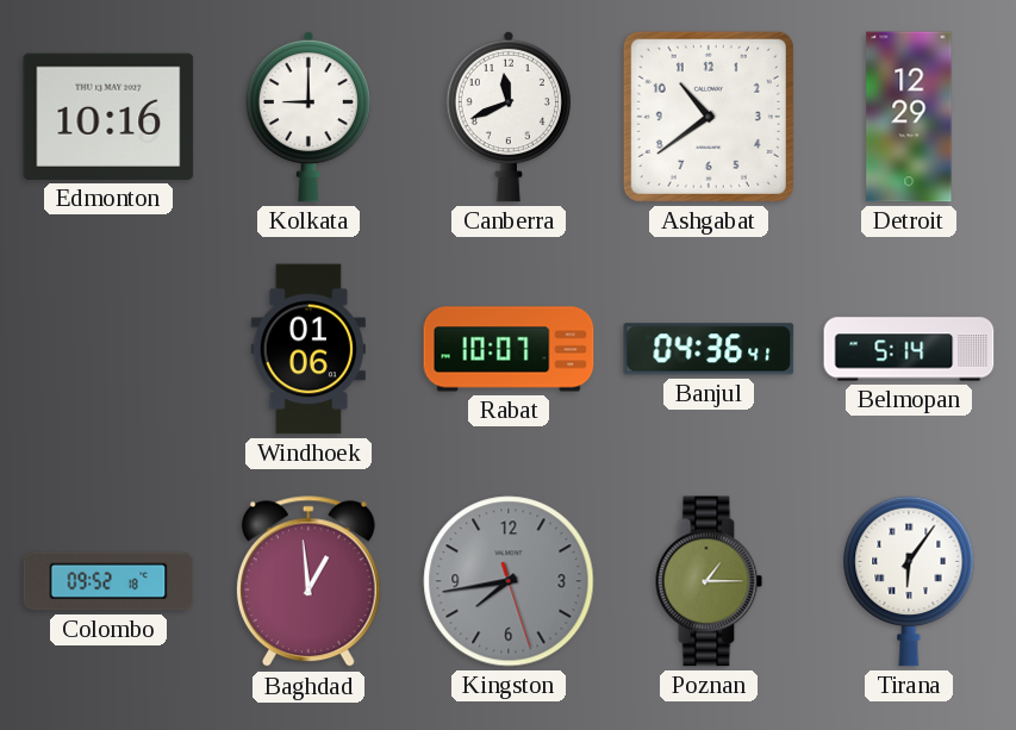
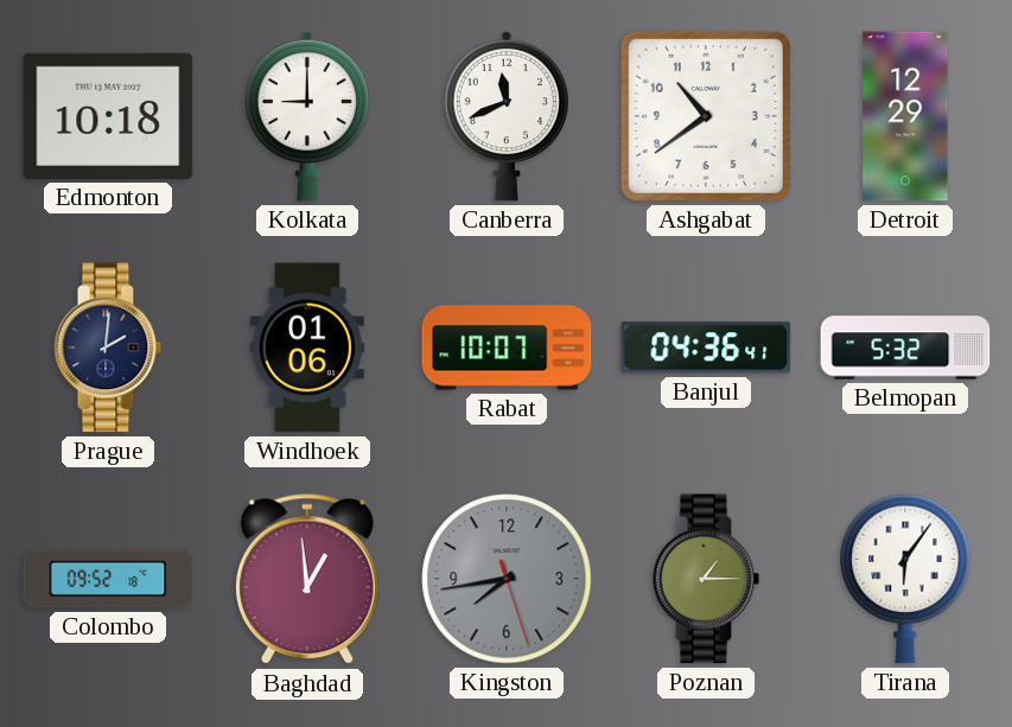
Edmonton: 10:16 -> 10:18
Prague: none -> 2:01
Belmopan: 5:14 -> 5:32
